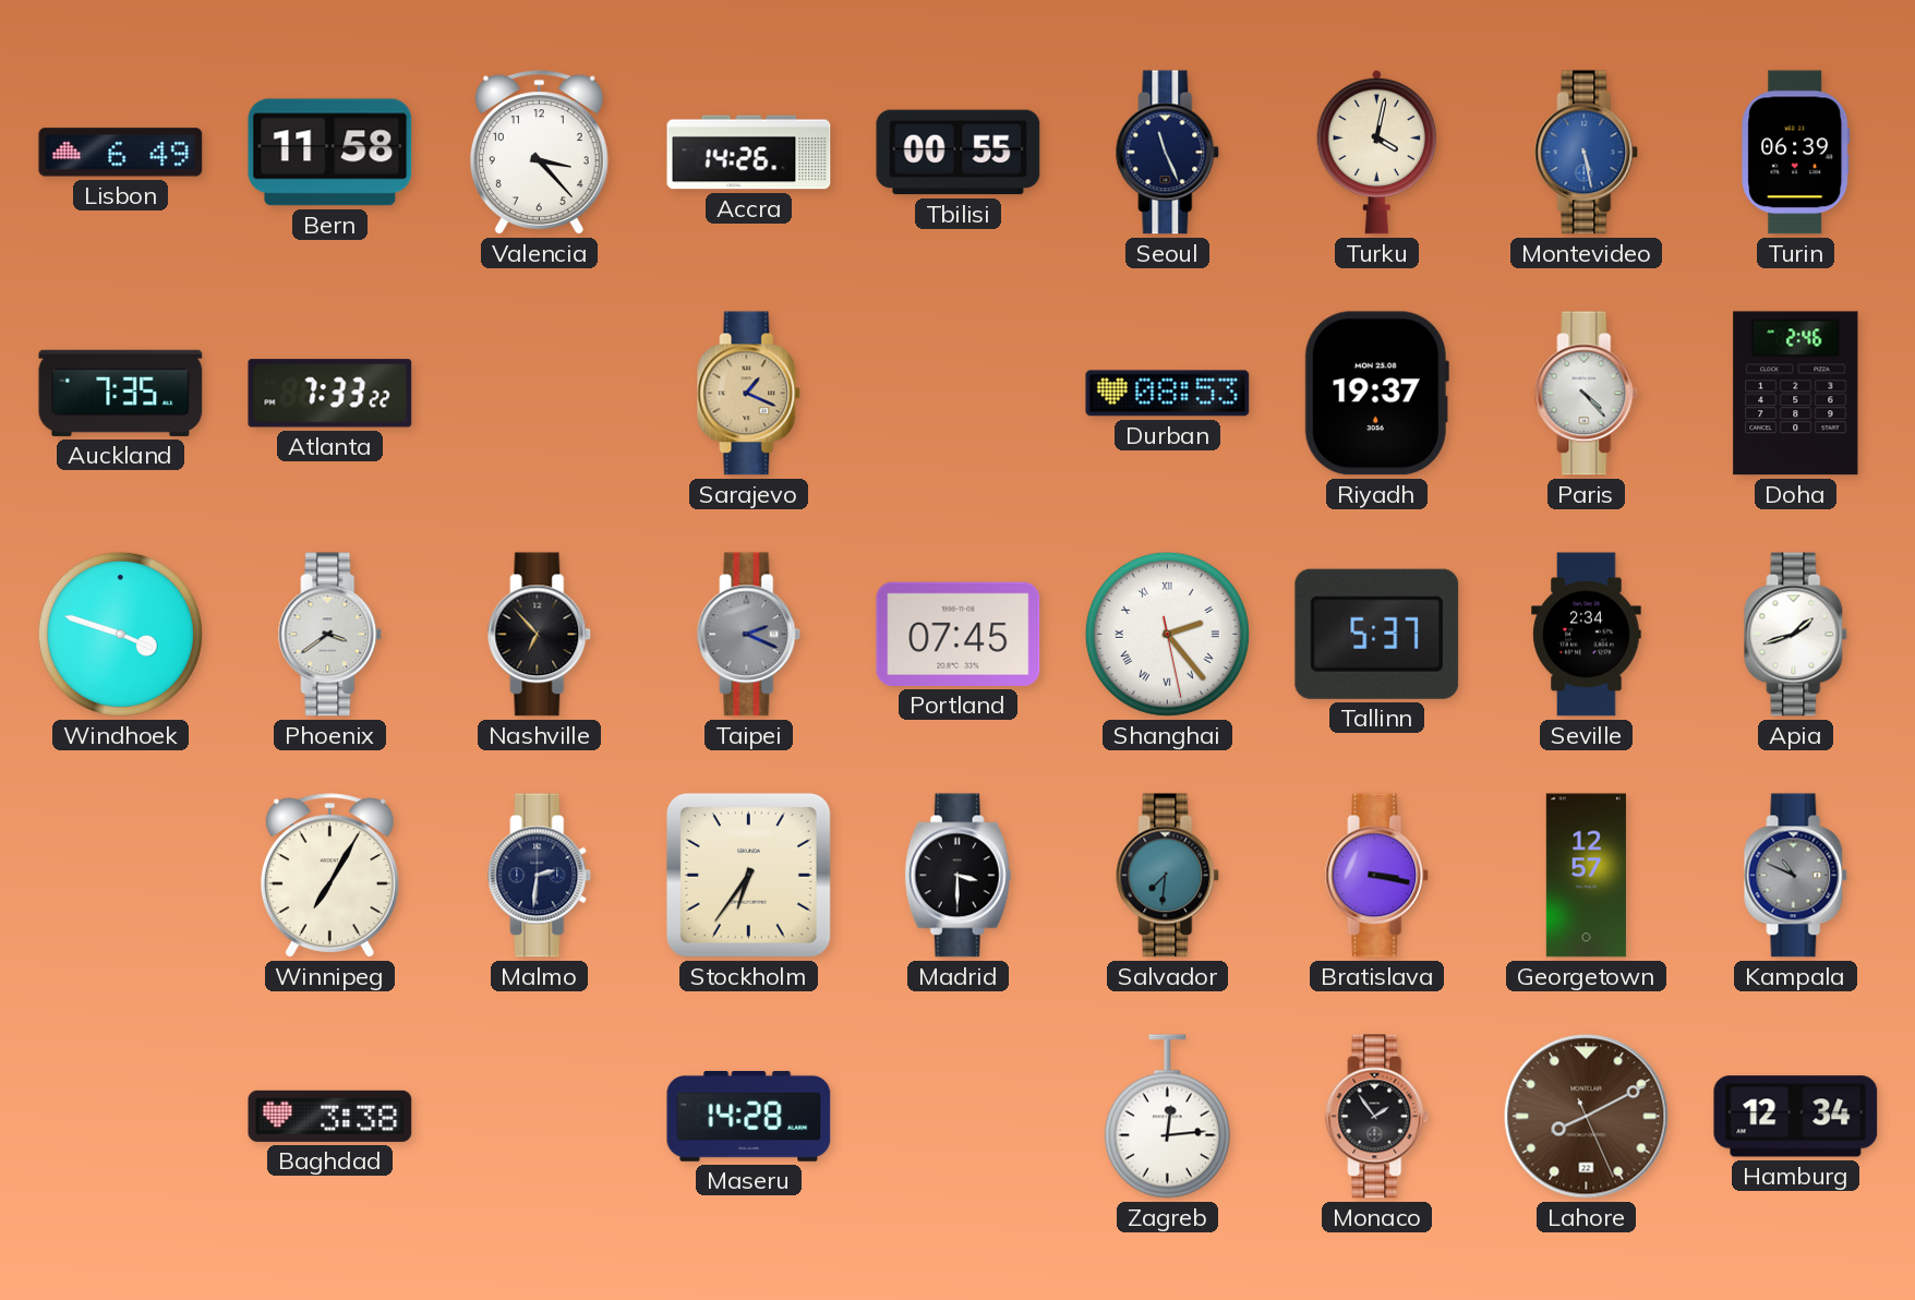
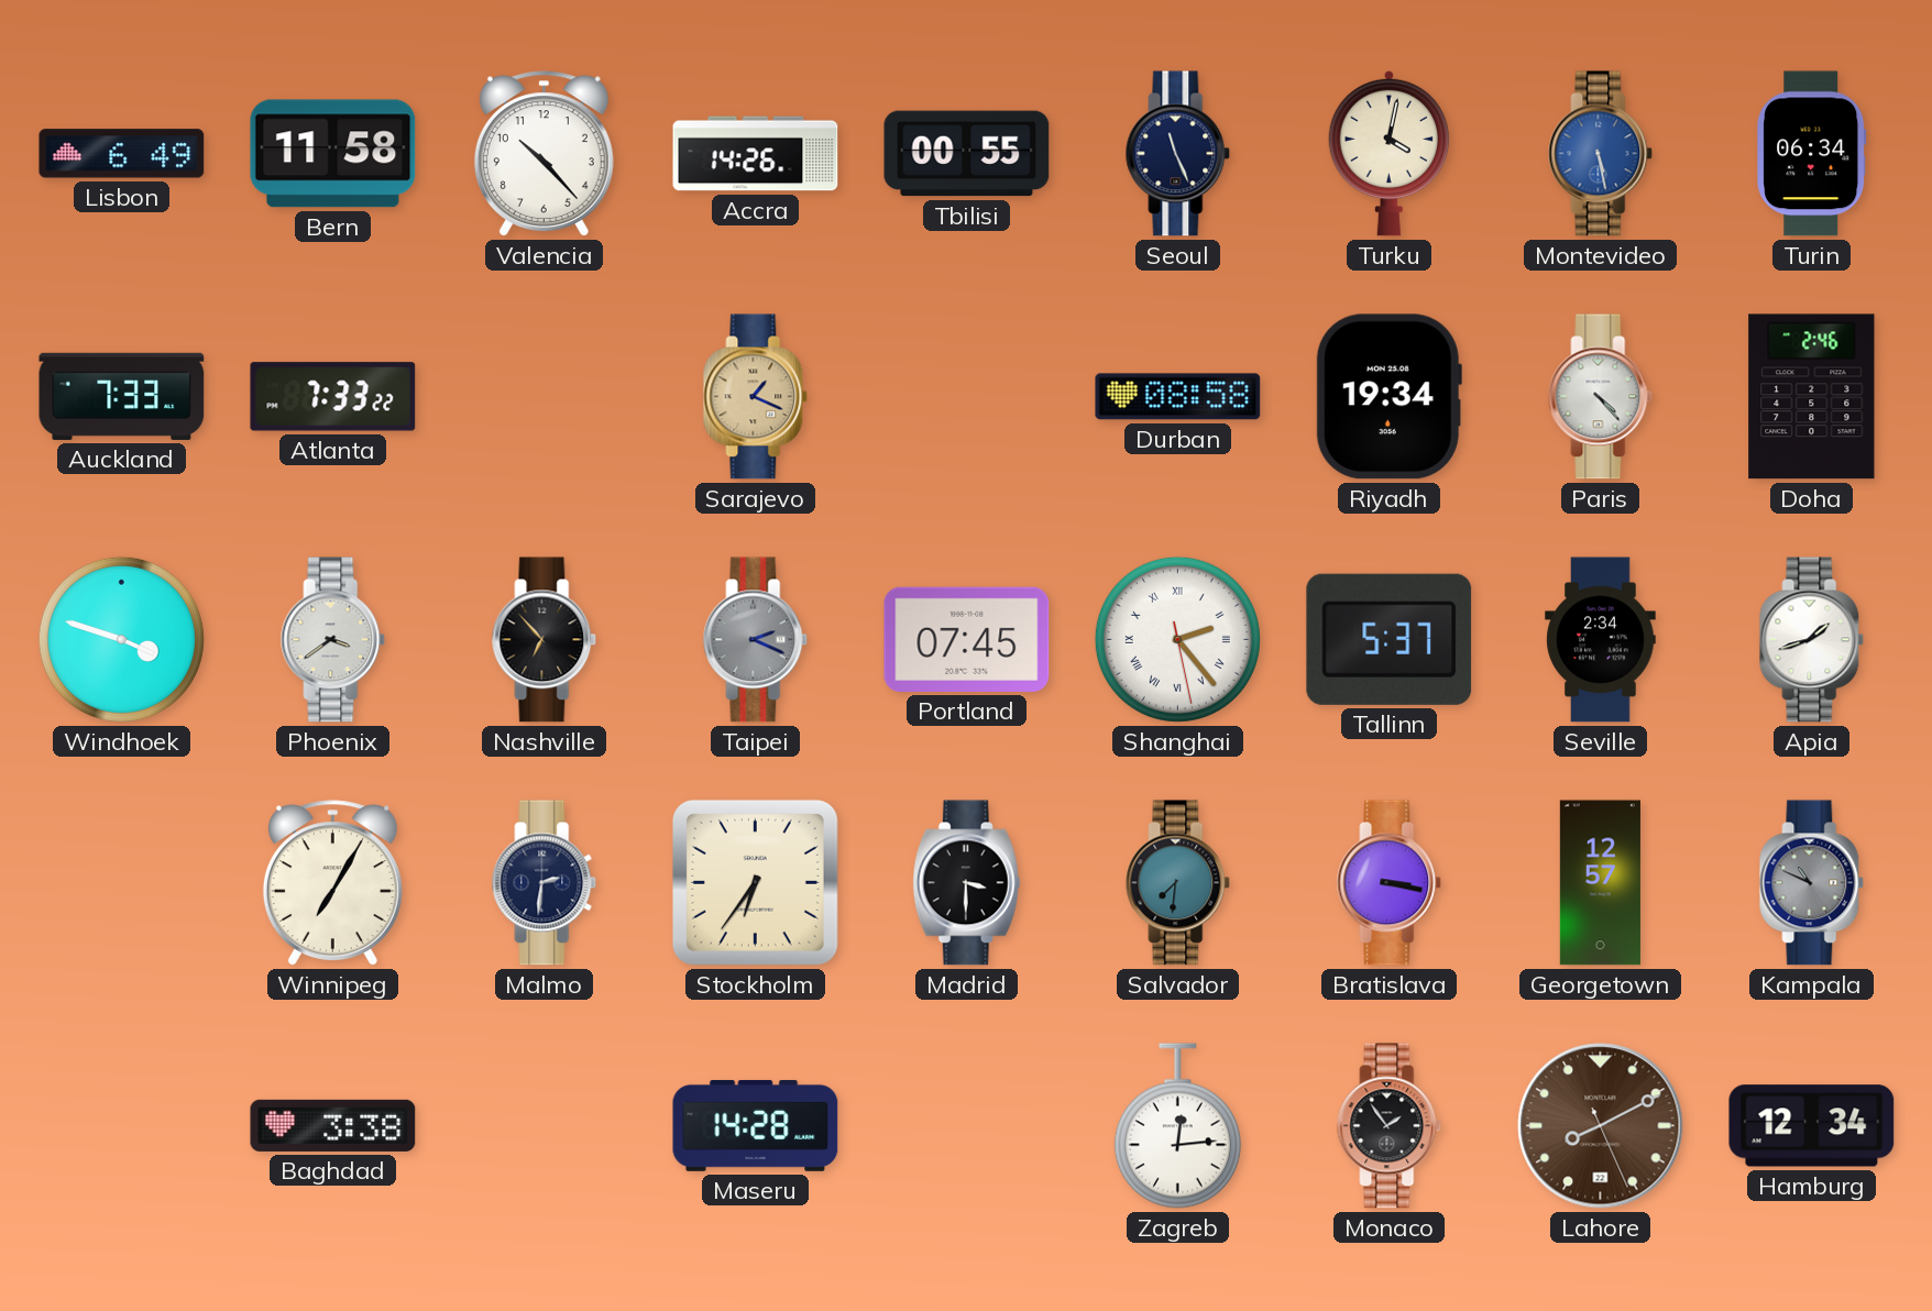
Valencia: 3:23 -> 10:23
Turin: 06:39 -> 06:34
Auckland: 7:35 -> 7:33
Durban: 08:53 -> 08:58
Riyadh: 19:37 -> 19:34
